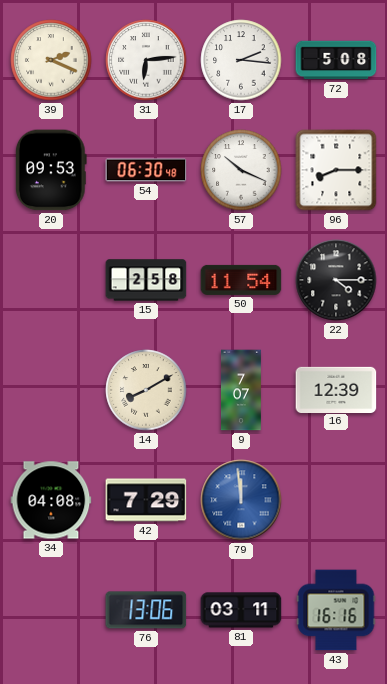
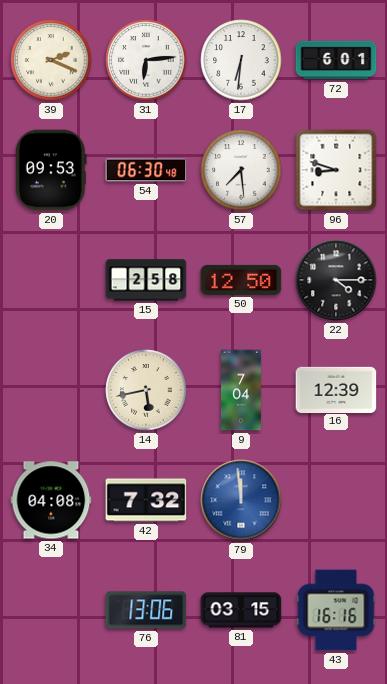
17: 2:16 -> 6:31
72: 5:08 -> 6:01
57: 10:19 -> 7:29
96: 8:15 -> 8:48
50: 11:54 -> 12:50
14: 8:10 -> 5:43
9: 7:07 -> 7:04
42: 7:29 -> 7:32
81: 03:11 -> 03:15
